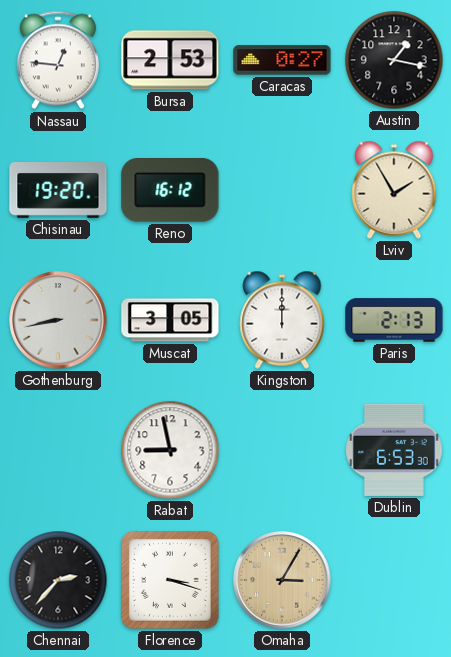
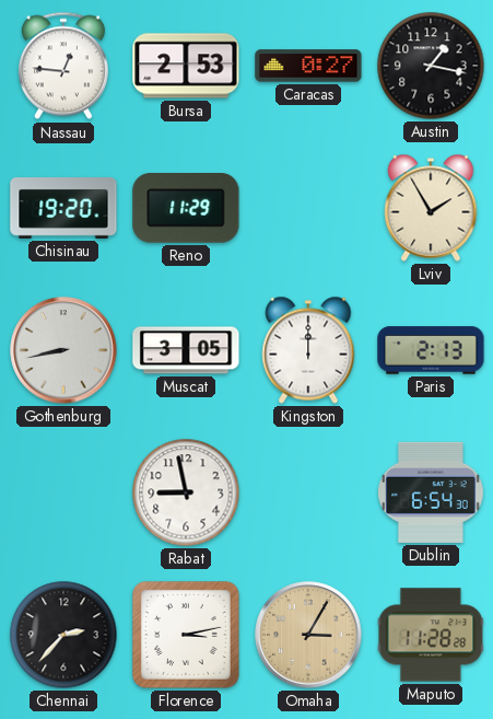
Reno: 16:12 -> 11:29
Dublin: 6:53 -> 6:54
Florence: 3:18 -> 3:13
Maputo: none -> 11:28
